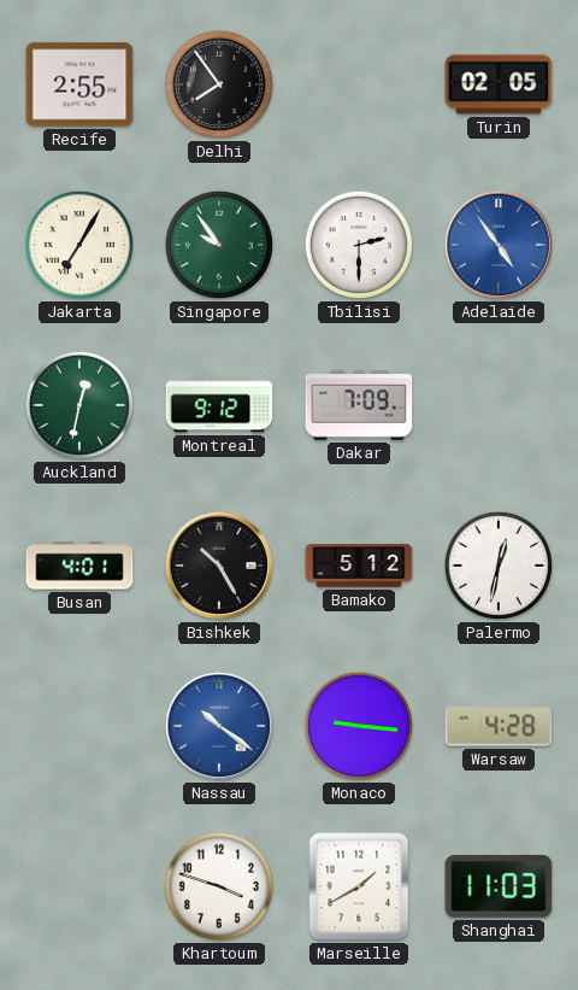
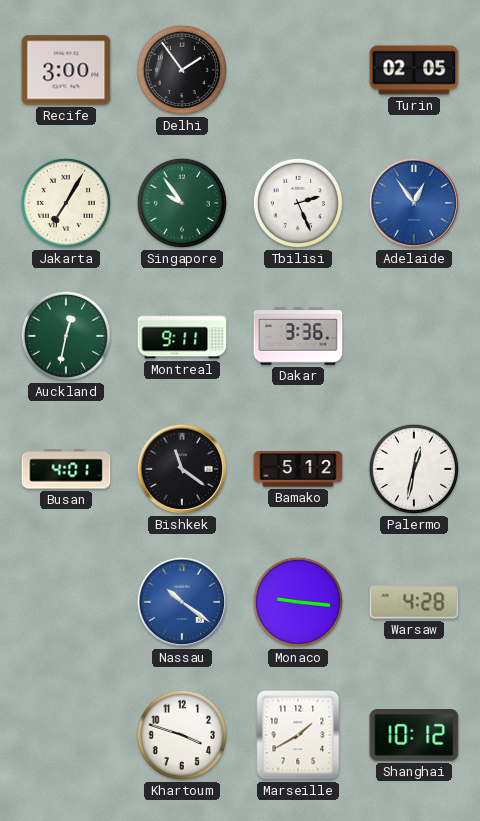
Recife: 2:55 -> 3:00
Delhi: 7:54 -> 1:54
Tbilisi: 2:30 -> 2:26
Adelaide: 4:54 -> 12:54
Montreal: 9:12 -> 9:11
Dakar: 7:09 -> 3:36
Bishkek: 10:25 -> 11:21
Shanghai: 11:03 -> 10:12
